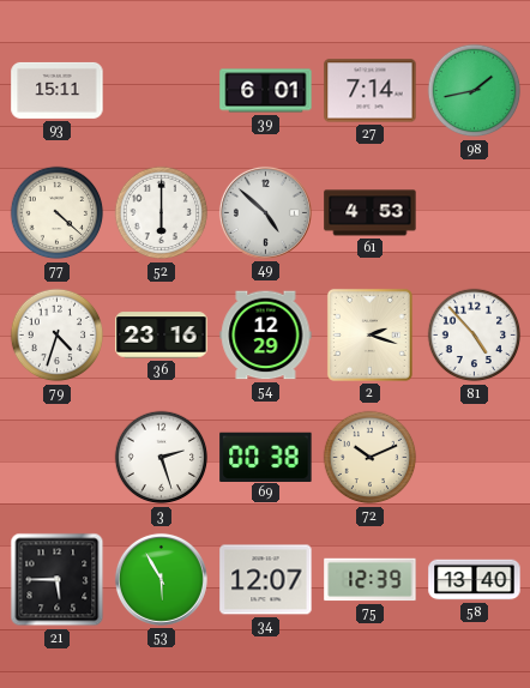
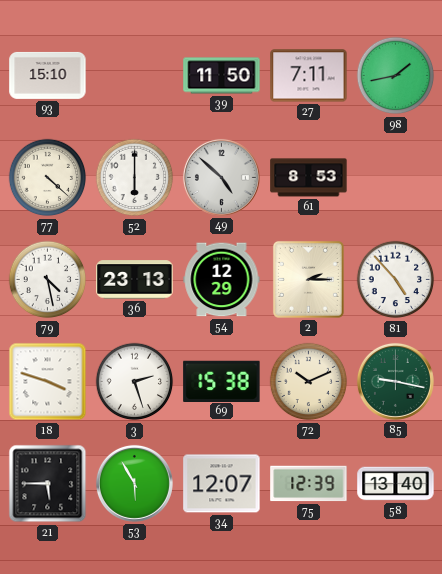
93: 15:11 -> 15:10
39: 6:01 -> 11:50
27: 7:14 -> 7:11
61: 4:53 -> 8:53
79: 4:33 -> 4:28
36: 23:16 -> 23:13
2: 2:18 -> 2:15
18: none -> 3:48
69: 00:38 -> 15:38
85: none -> 9:17
